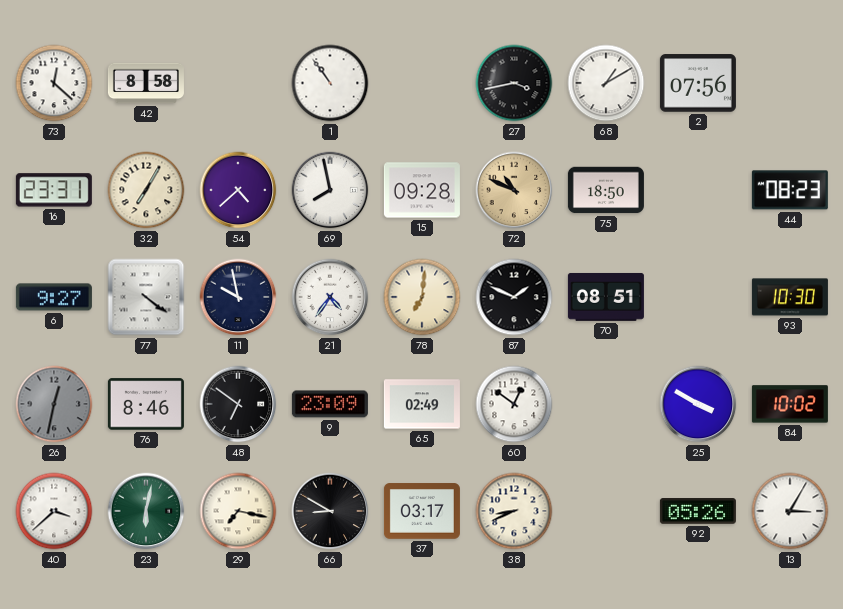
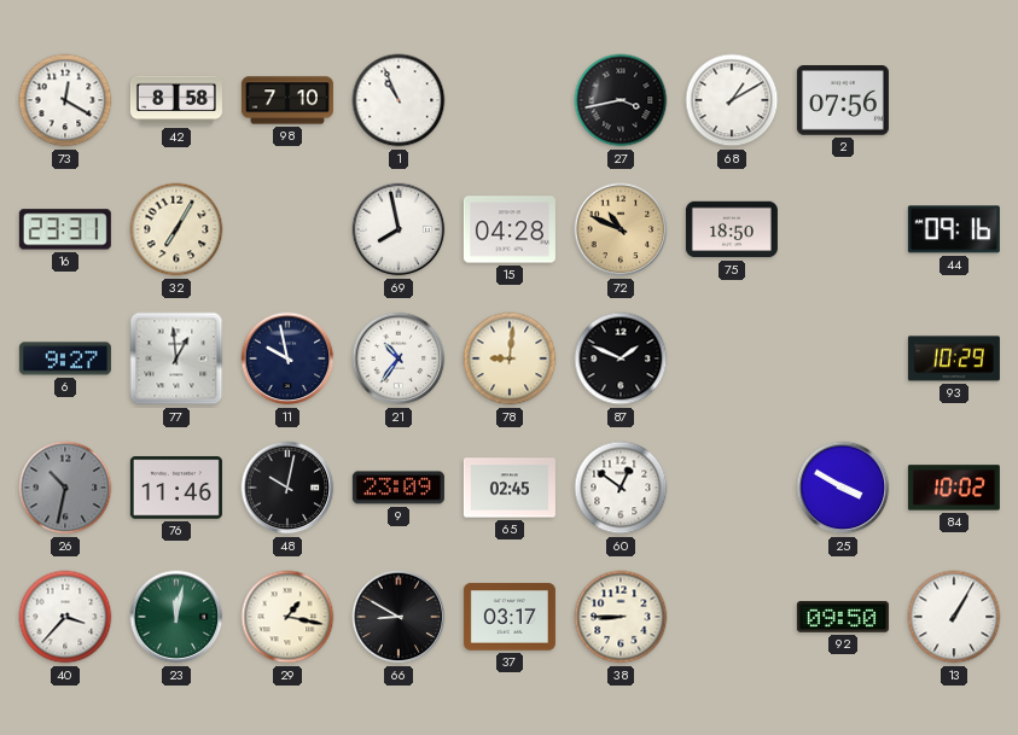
73: 12:22 -> 12:20
98: none -> 7:10
1: 10:54 -> 10:56
54: 4:38 -> none
15: 09:28 -> 04:28
44: 08:23 -> 09:16
77: 4:21 -> 12:59
21: 4:36 -> 10:36
78: 7:01 -> 9:01
70: 08:51 -> none
93: 10:30 -> 10:29
26: 12:32 -> 10:32
76: 8:46 -> 11:46
48: 6:51 -> 10:02
65: 02:49 -> 02:45
40: 3:38 -> 3:37
23: 6:02 -> 12:02
29: 7:17 -> 1:17
38: 8:41 -> 8:45
92: 05:26 -> 09:50
13: 3:05 -> 1:05
